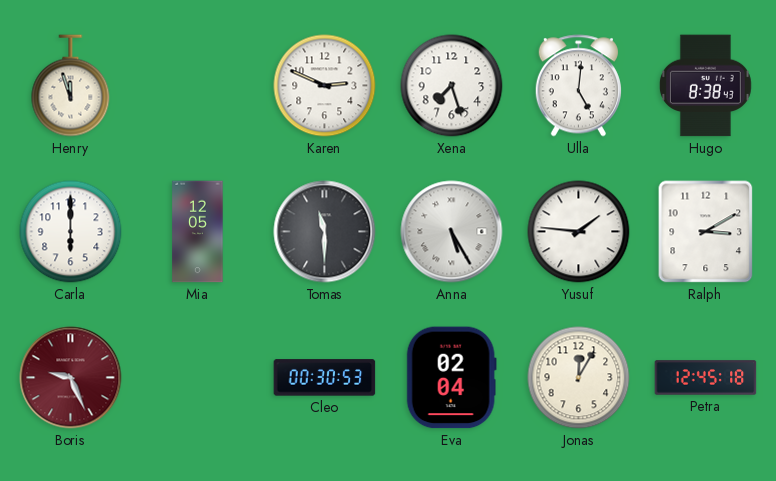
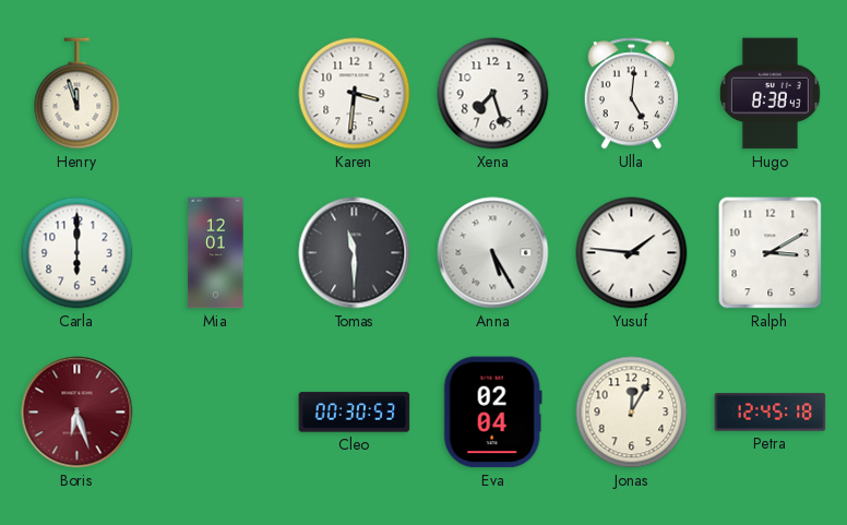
Karen: 2:49 -> 3:31
Mia: 12:05 -> 12:01
Boris: 9:26 -> 6:27
